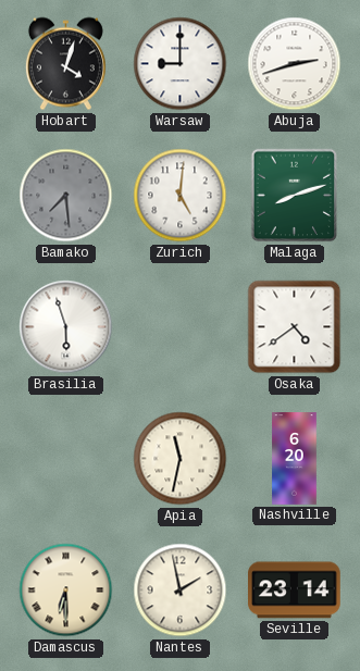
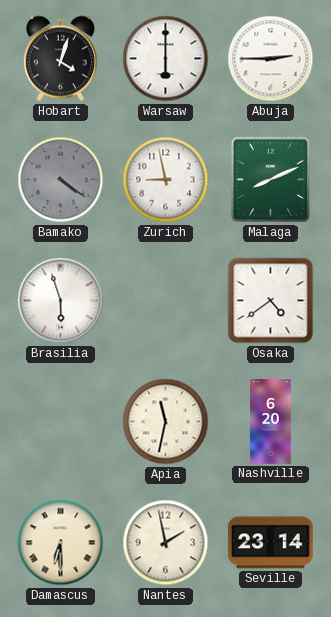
Warsaw: 9:00 -> 6:00
Abuja: 2:42 -> 2:45
Bamako: 7:29 -> 4:21
Zurich: 5:01 -> 8:58
Malaga: 8:12 -> 8:11
